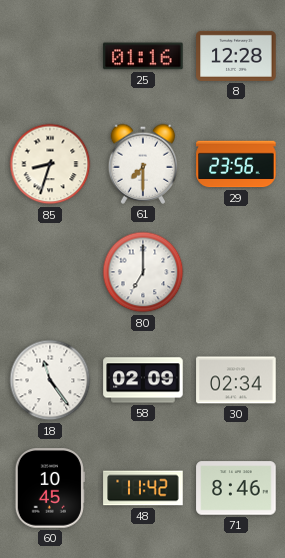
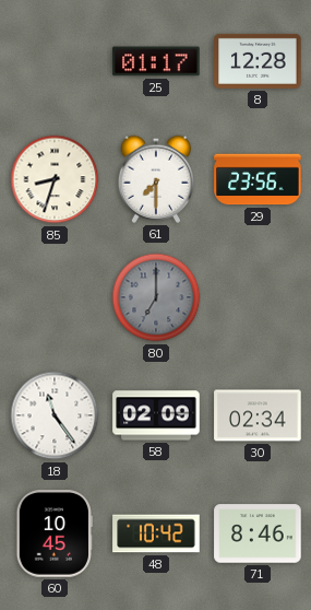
25: 01:16 -> 01:17
80 dial: white -> grey
48: 11:42 -> 10:42
